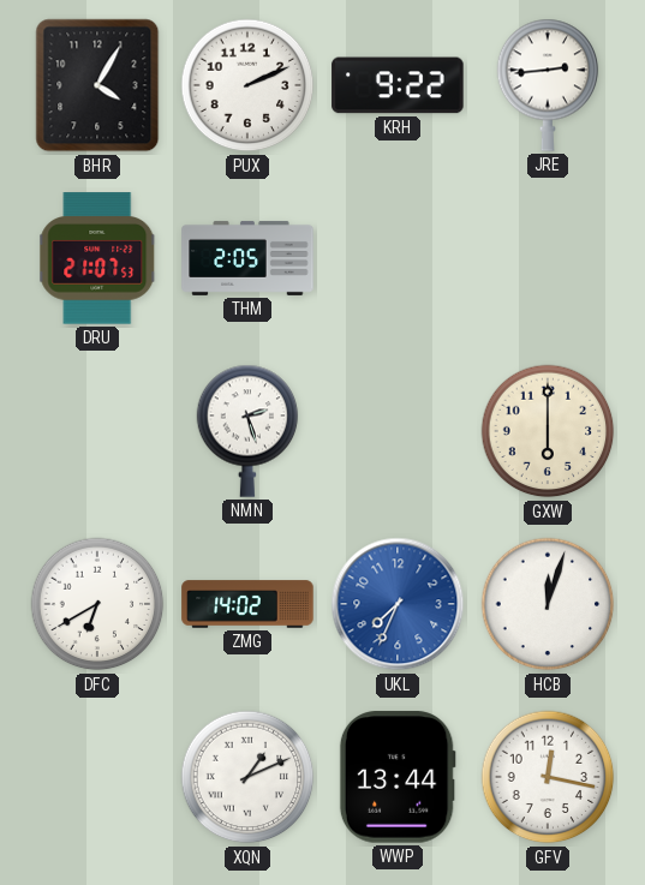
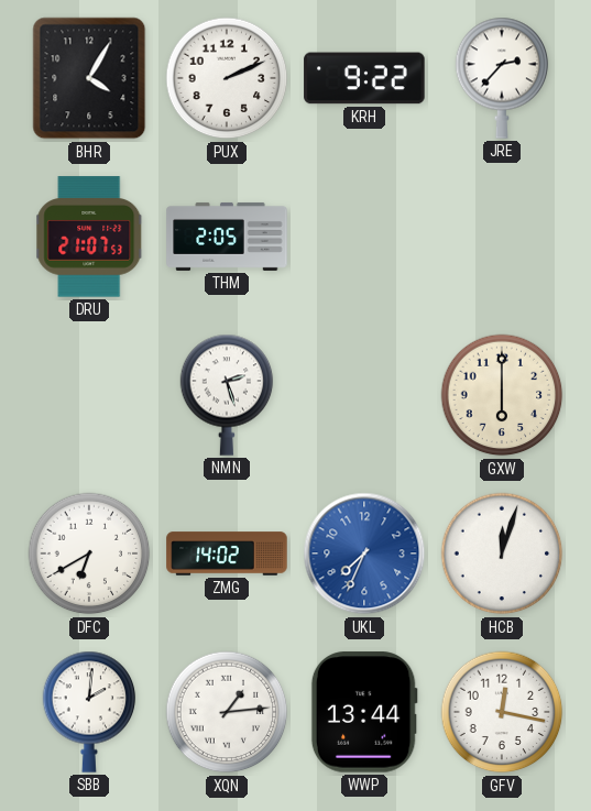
JRE: 2:44 -> 2:37
SBB: none -> 2:01
XQN: 1:11 -> 1:14
